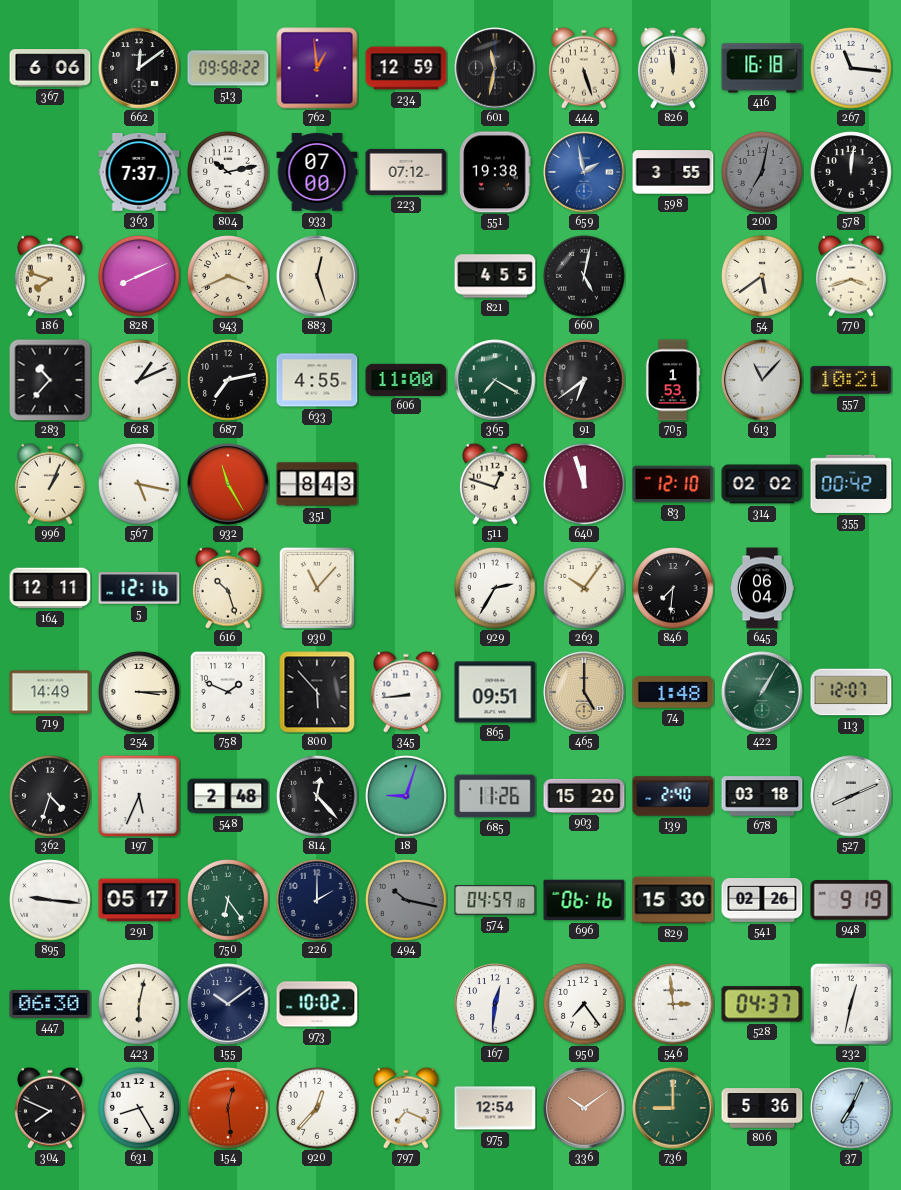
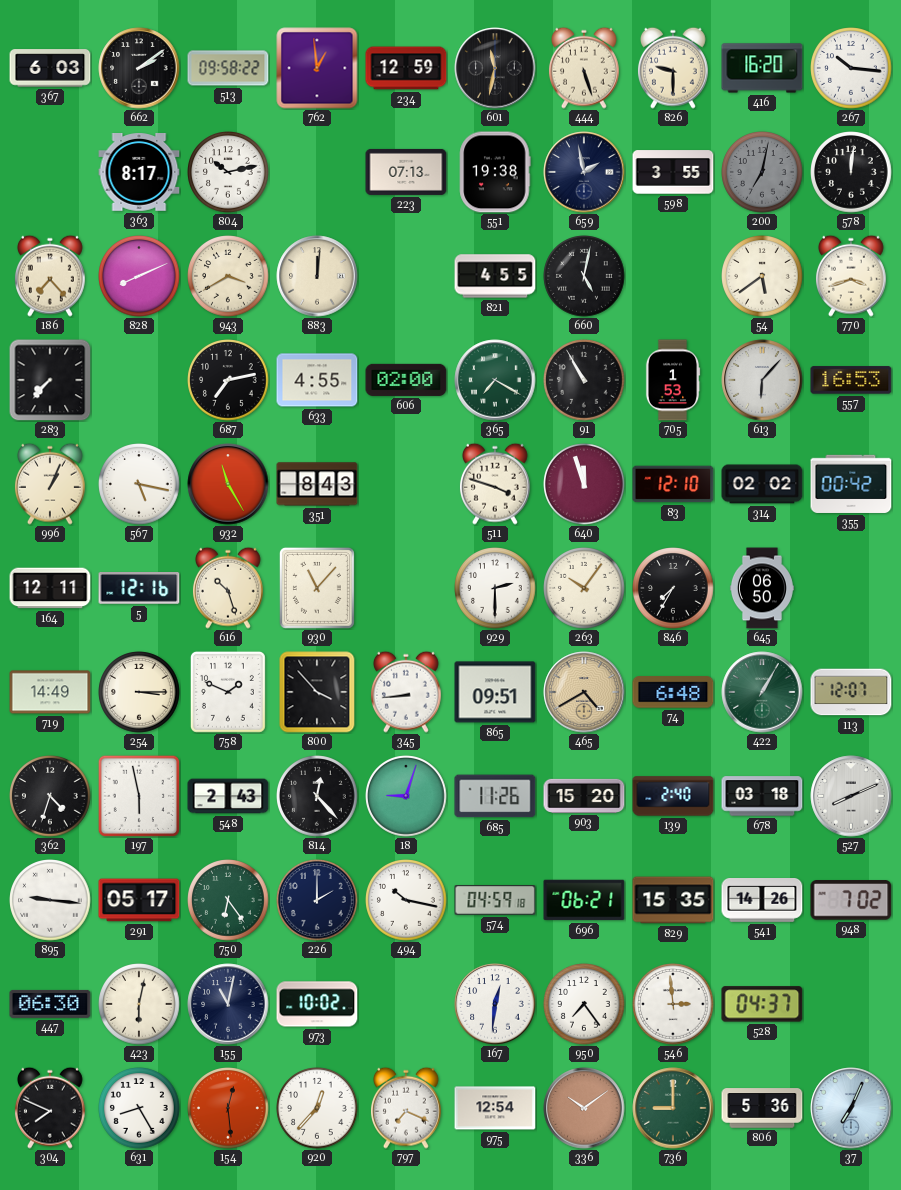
367: 6:06 -> 6:03
662: 12:09 -> 2:09
826: 11:59 -> 9:30
416: 16:18 -> 16:20
267: 11:16 -> 10:16
363: 7:37 -> 8:17
933: 07:00 -> none
223: 07:12 -> 07:13
659 dial: blue -> navy
186: 7:48 -> 7:23
943: 3:41 -> 3:40
883: 12:27 -> 12:01
283: 10:37 -> 7:37
628: 1:11 -> none
606: 11:00 -> 02:00
91: 6:39 -> 10:55
613: 11:07 -> 6:07
557: 10:21 -> 16:53
511: 12:48 -> 3:48
929: 2:35 -> 2:30
846: 7:31 -> 7:35
645: 06:04 -> 06:50
800: 5:53 -> 3:53
465: 5:00 -> 4:40
74: 1:48 -> 6:48
197: 5:34 -> 5:58
548: 2:48 -> 2:43
494 dial: grey -> white
696: 06:16 -> 06:21
829: 15:30 -> 15:35
541: 02:26 -> 14:26
948: 9:19 -> 7:02
155: 10:09 -> 11:02
232: 12:32 -> none
